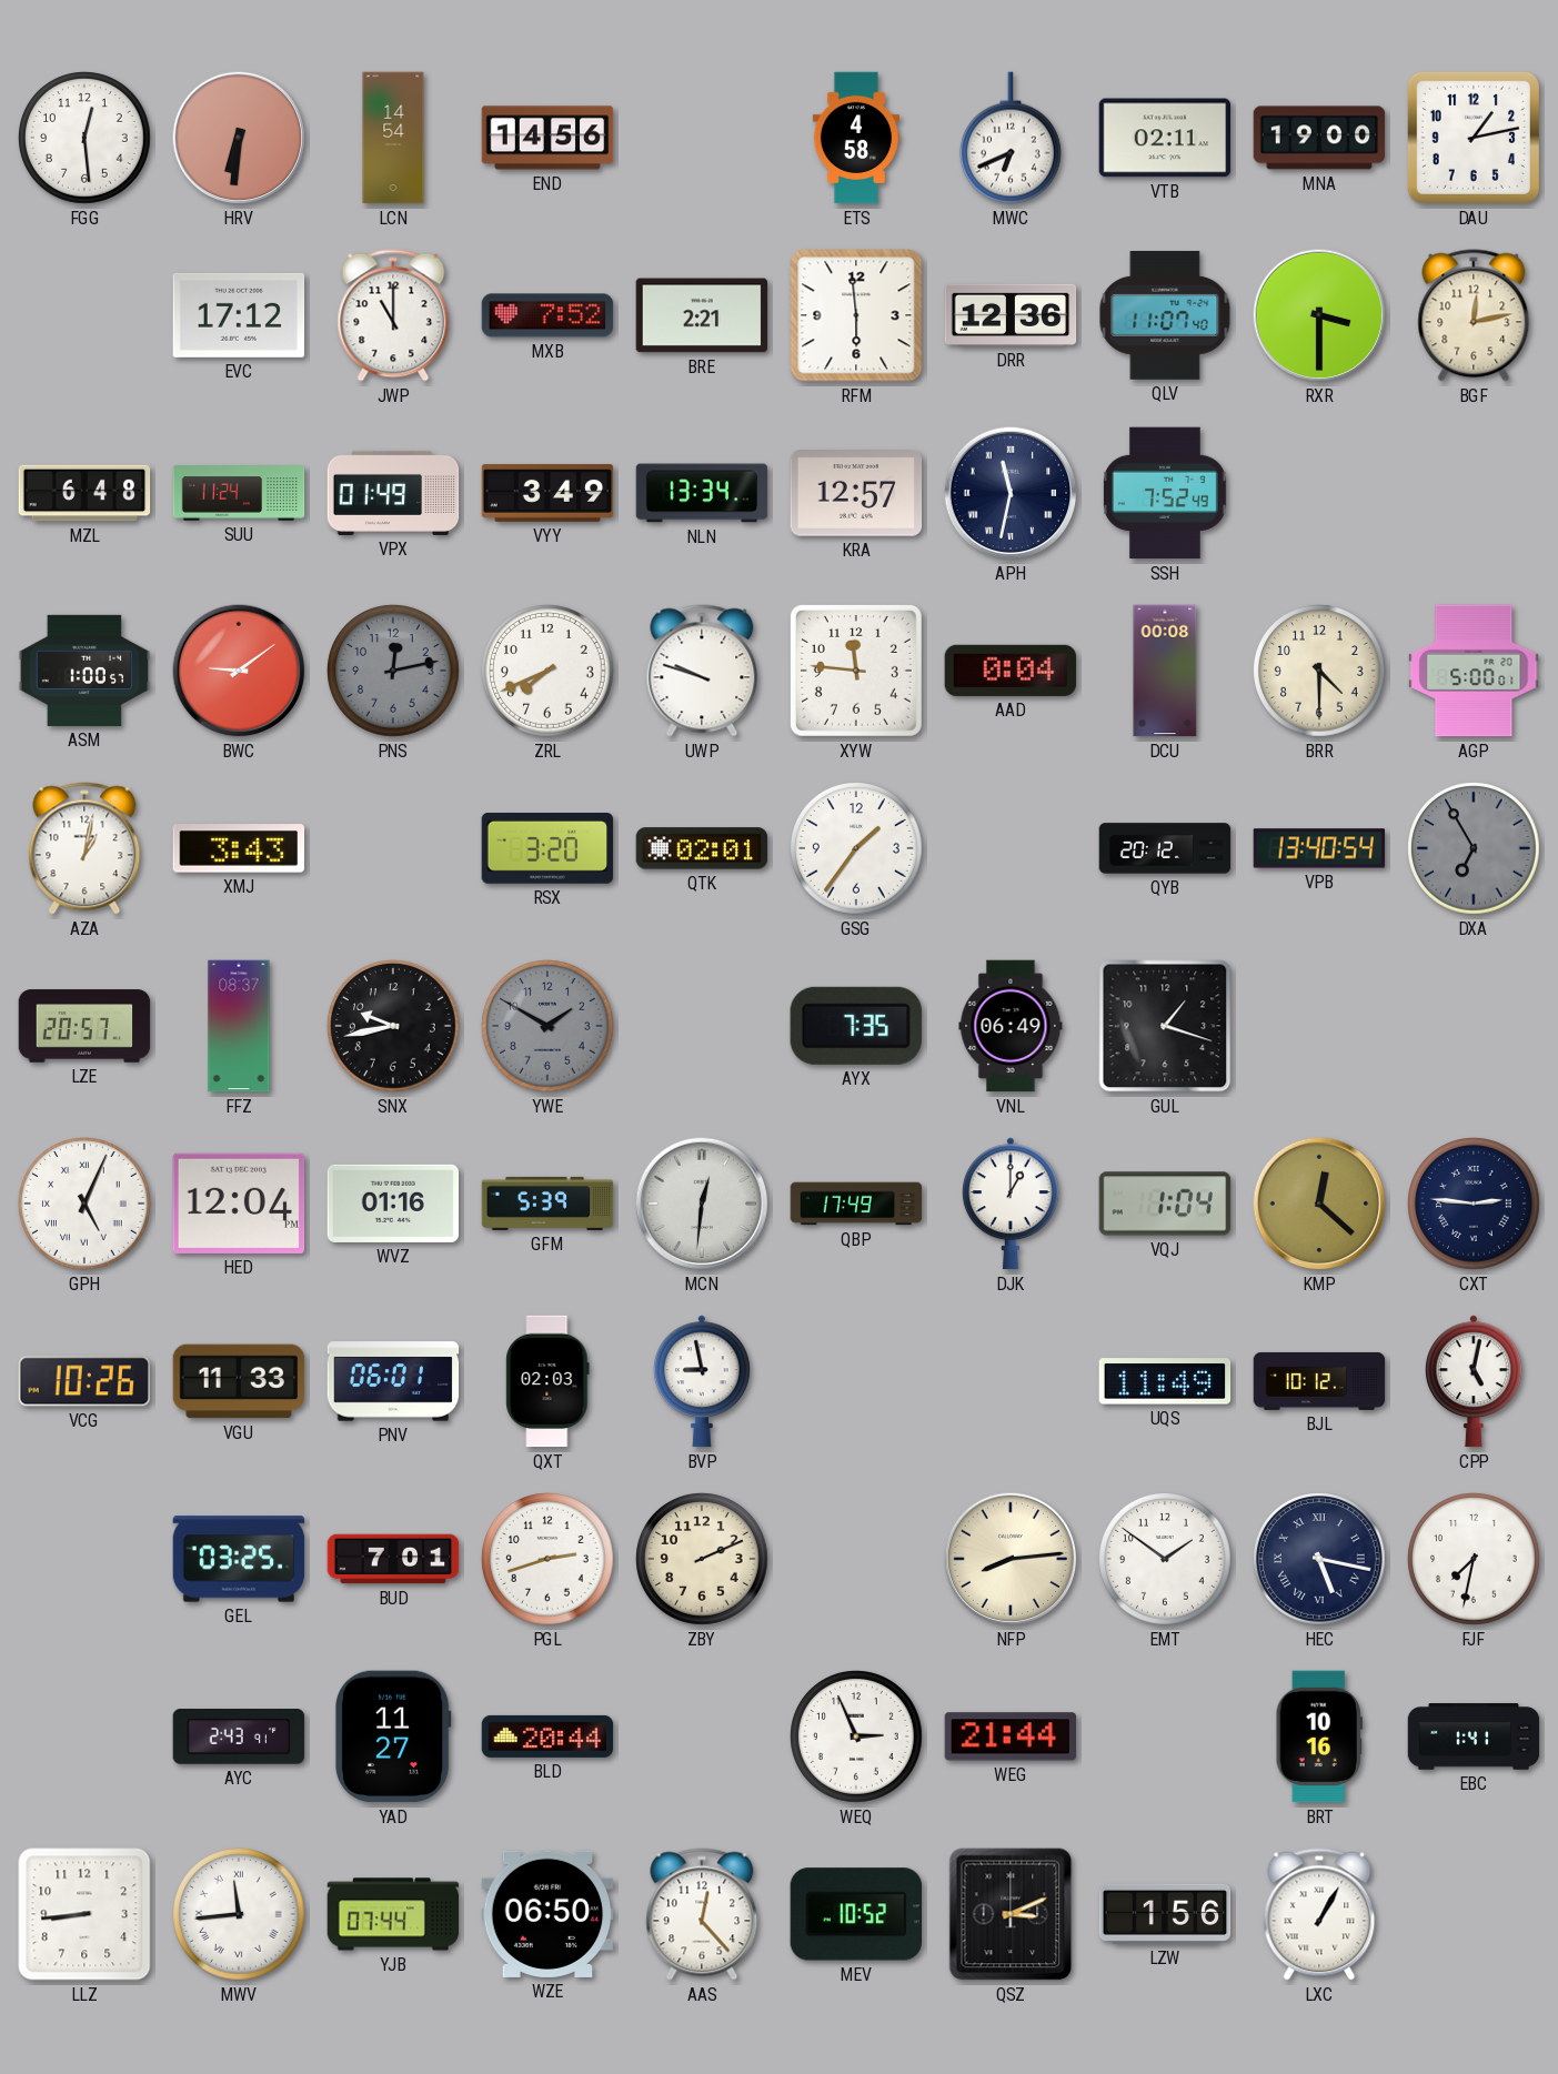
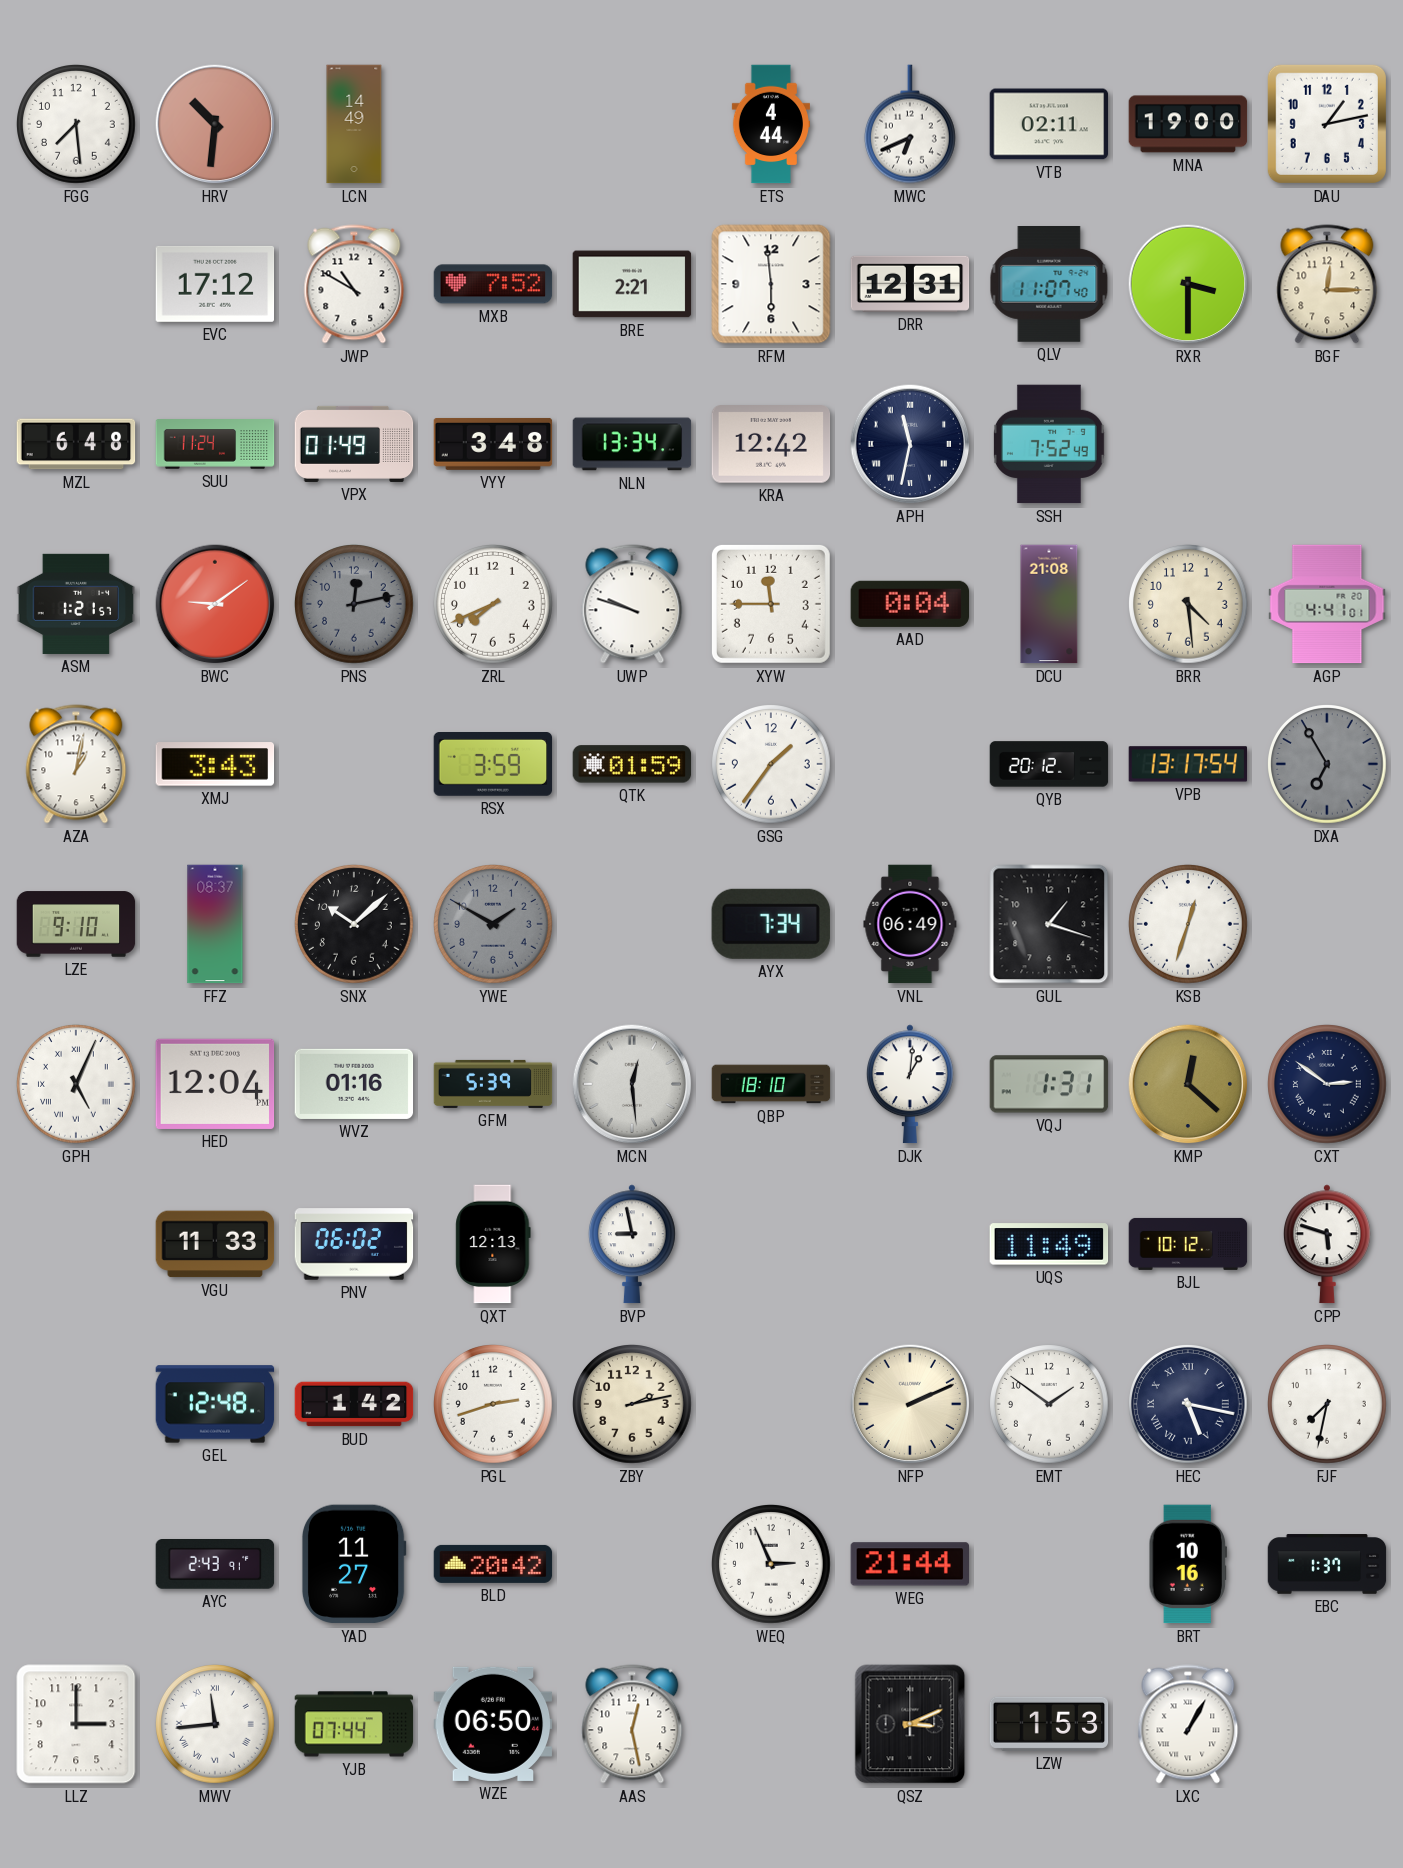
FGG: 12:29 -> 7:29
HRV: 6:31 -> 10:31
LCN: 14:54 -> 14:49
END: 14:56 -> none
ETS: 4:58 -> 4:44
JWP: 11:00 -> 10:50
DRR: 12:36 -> 12:31
BGF: 12:13 -> 12:15
VYY: 3:49 -> 3:48
KRA: 12:57 -> 12:42
ASM: 1:00 -> 1:21
XYW: 11:46 -> 11:45
DCU: 00:08 -> 21:08
BRR: 4:30 -> 4:29
AGP: 5:00 -> 4:41
RSX: 3:20 -> 3:59
QTK: 02:01 -> 01:59
VPB: 13:40 -> 13:17
LZE: 20:57 -> 9:10
SNX: 9:43 -> 10:08
AYX: 7:35 -> 7:34
KSB: none -> 12:33
MCN: 12:31 -> 12:29
QBP: 17:49 -> 18:10
DJK: 1:00 -> 1:01
VQJ: 1:04 -> 1:31
CXT: 2:46 -> 2:51
VCG: 10:26 -> none
PNV: 06:01 -> 06:02
QXT: 02:03 -> 12:13
CPP: 5:02 -> 5:48
GEL: 03:25 -> 12:48
BUD: 7:01 -> 1:42
ZBY: 2:11 -> 2:13
NFP: 8:14 -> 2:11
BLD: 20:44 -> 20:42
EBC: 1:41 -> 1:37
LLZ: 8:44 -> 3:00
AAS: 12:23 -> 12:28
MEV: 10:52 -> none
LZW: 1:56 -> 1:53
